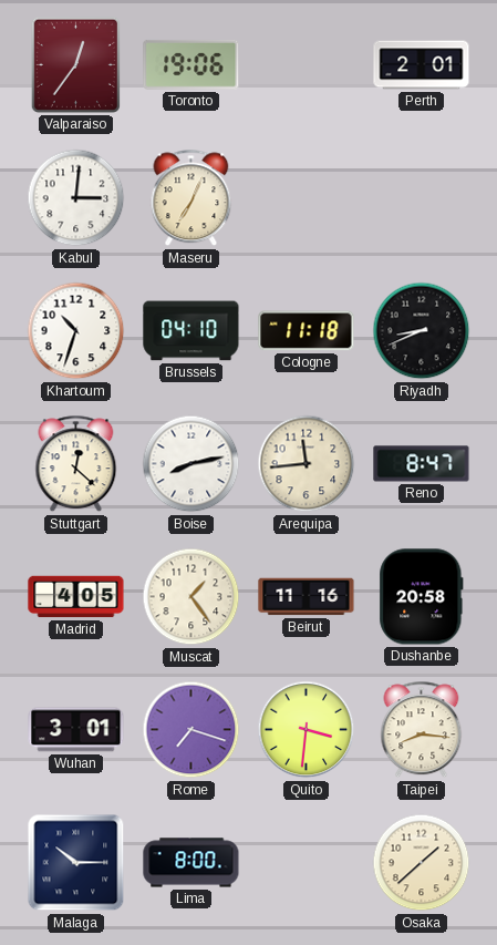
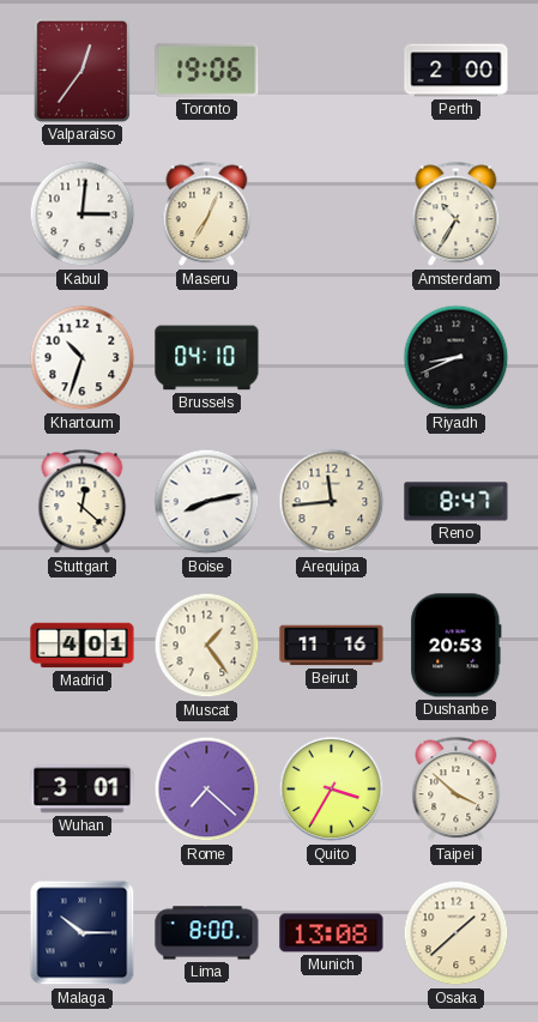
Perth: 2:01 -> 2:00
Amsterdam: none -> 10:35
Cologne: 11:18 -> none
Madrid: 4:05 -> 4:01
Dushanbe: 20:58 -> 20:53
Rome: 7:18 -> 7:22
Quito: 3:31 -> 3:35
Taipei: 8:16 -> 3:52
Munich: none -> 13:08
